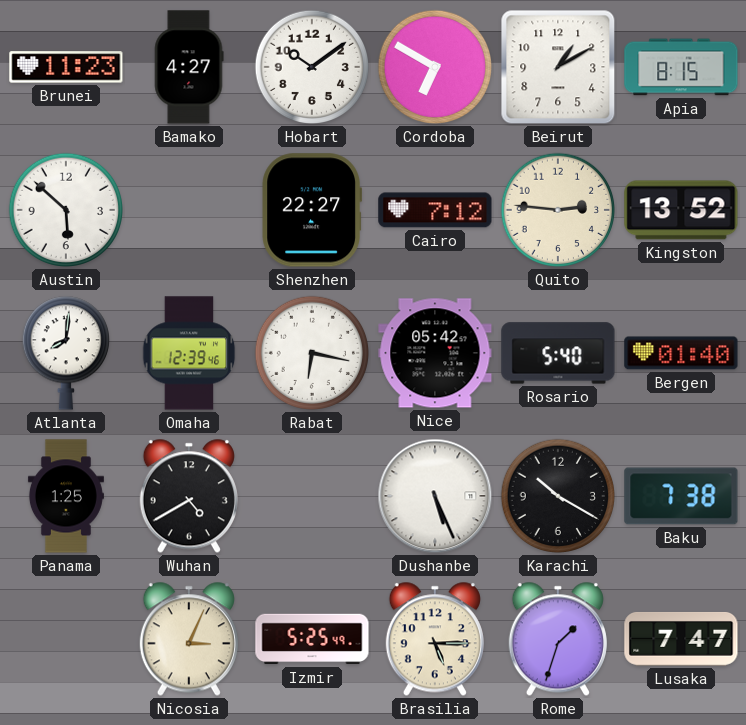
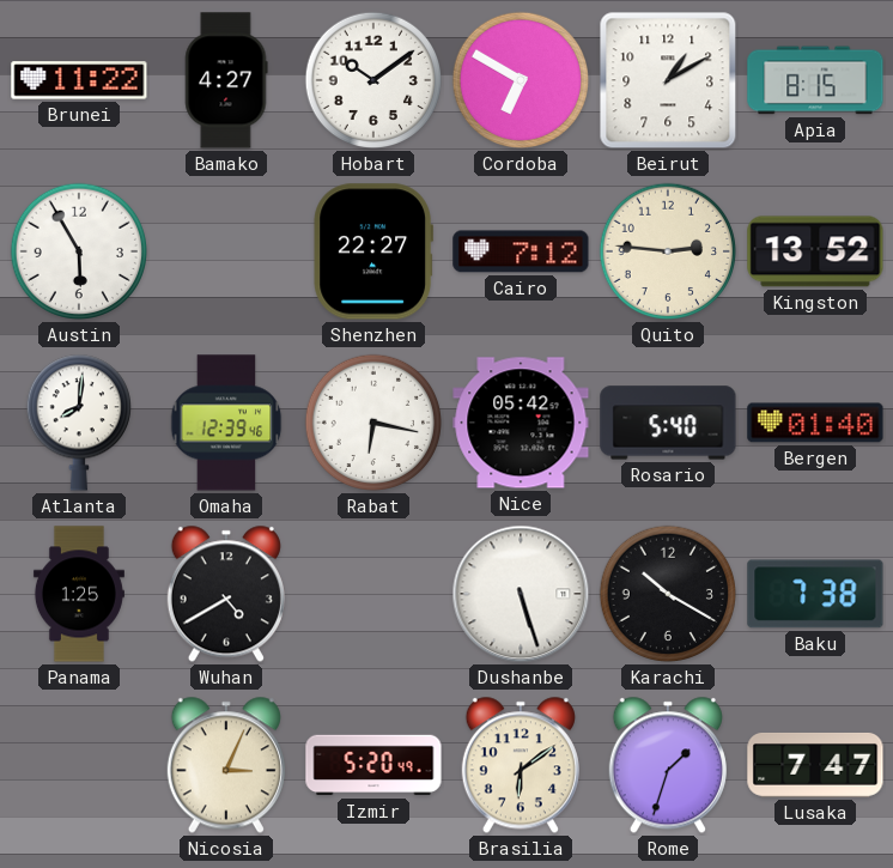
Brunei: 11:23 -> 11:22
Austin: 5:52 -> 5:55
Dushanbe: 5:26 -> 5:27
Izmir: 5:25 -> 5:20
Brasilia: 5:15 -> 6:09
